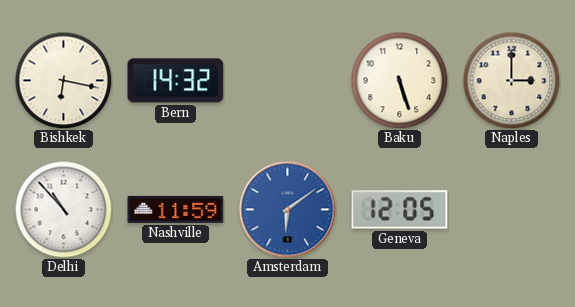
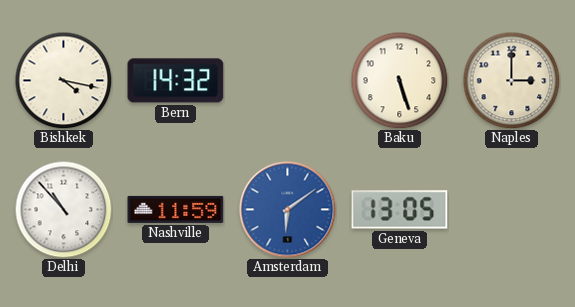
Bishkek: 6:17 -> 4:17
Geneva: 12:05 -> 13:05
